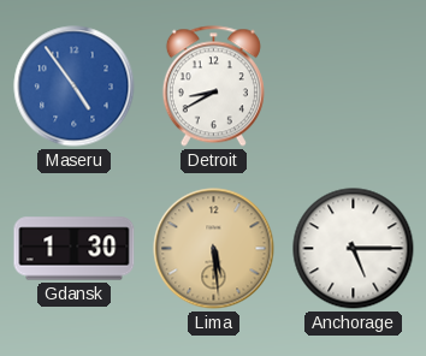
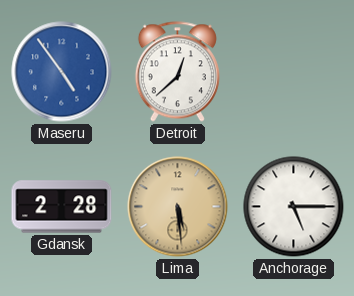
Detroit: 8:40 -> 12:38
Gdansk: 1:30 -> 2:28
